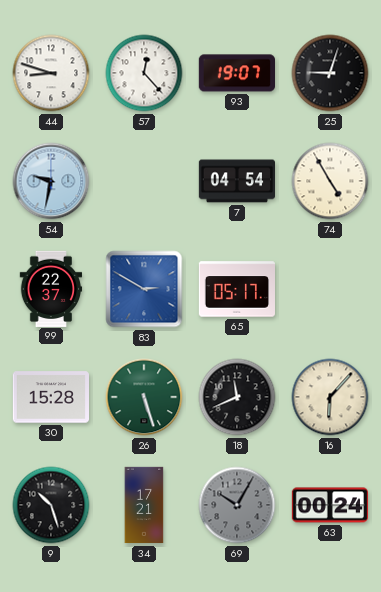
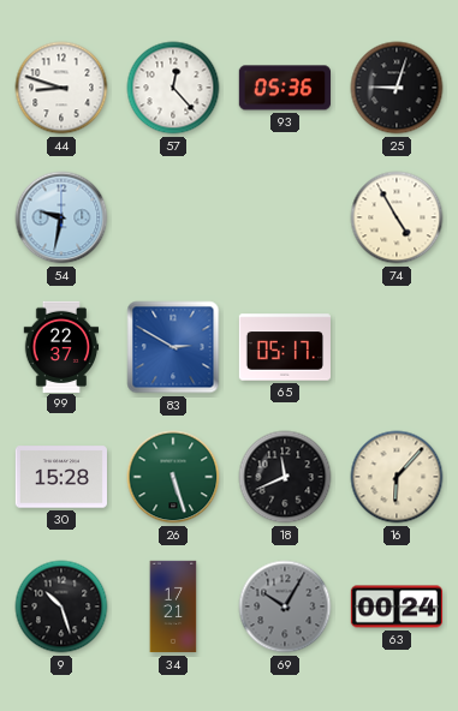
93: 19:07 -> 05:36
7: 04:54 -> none
